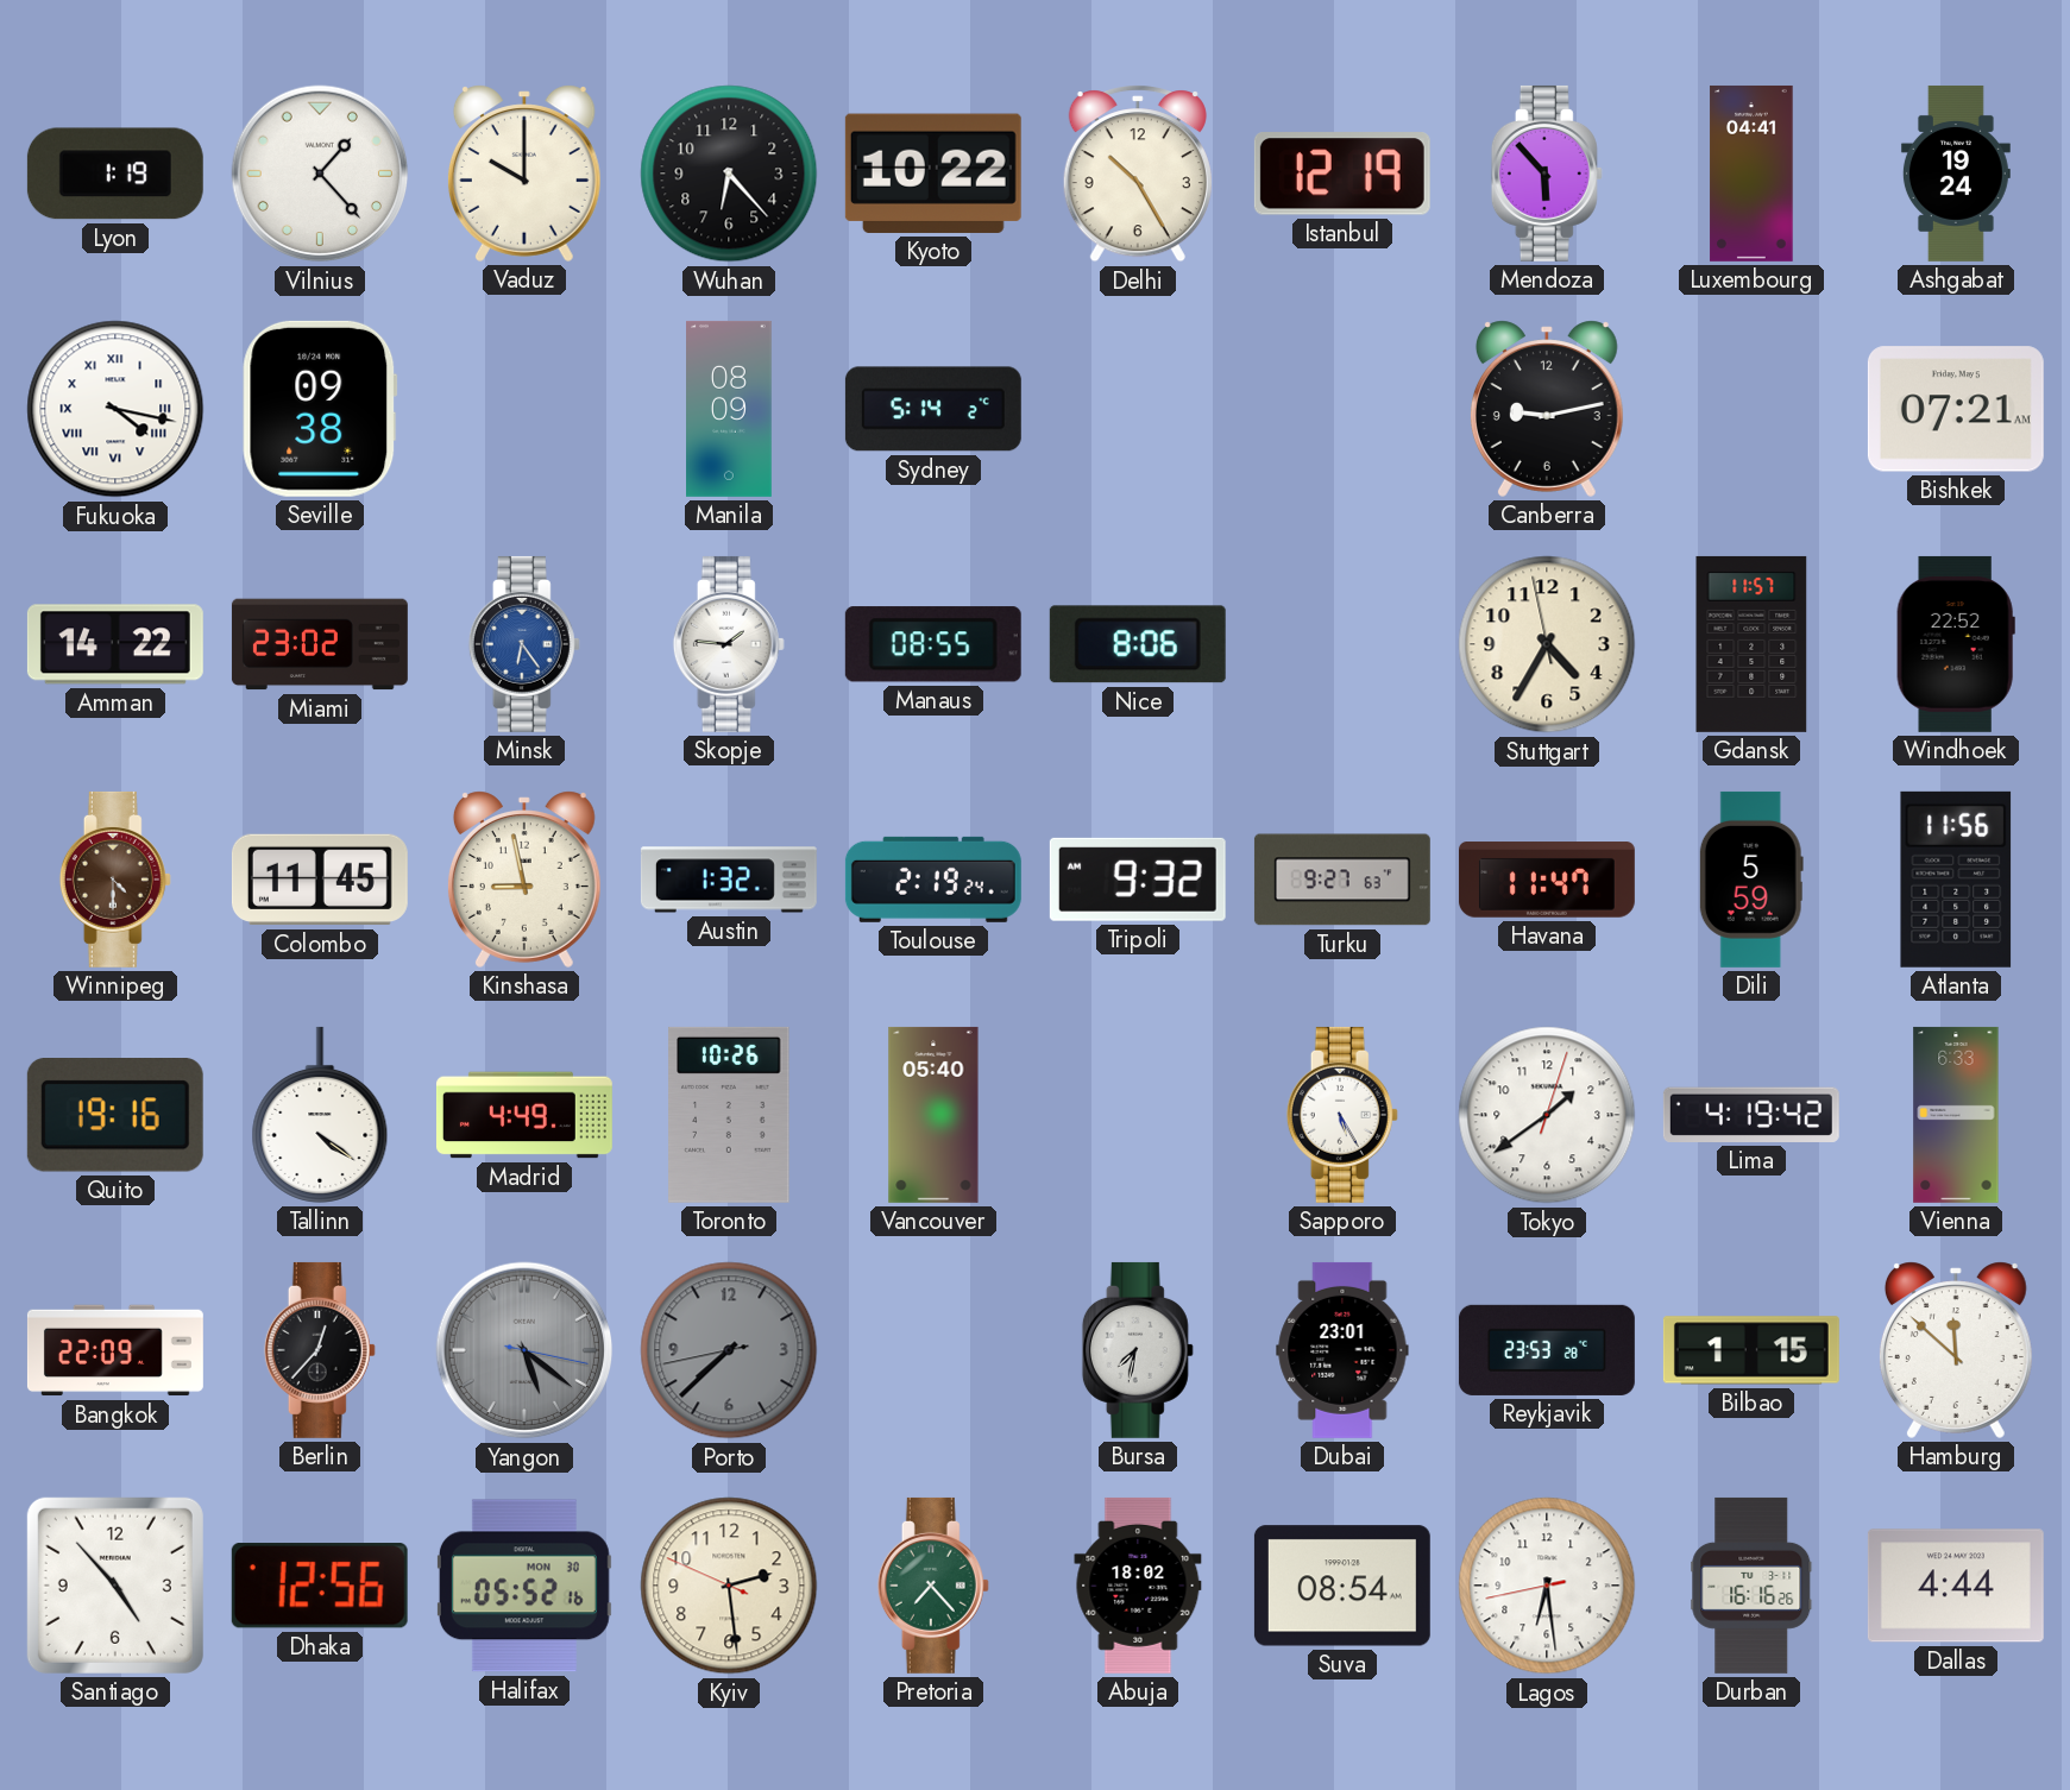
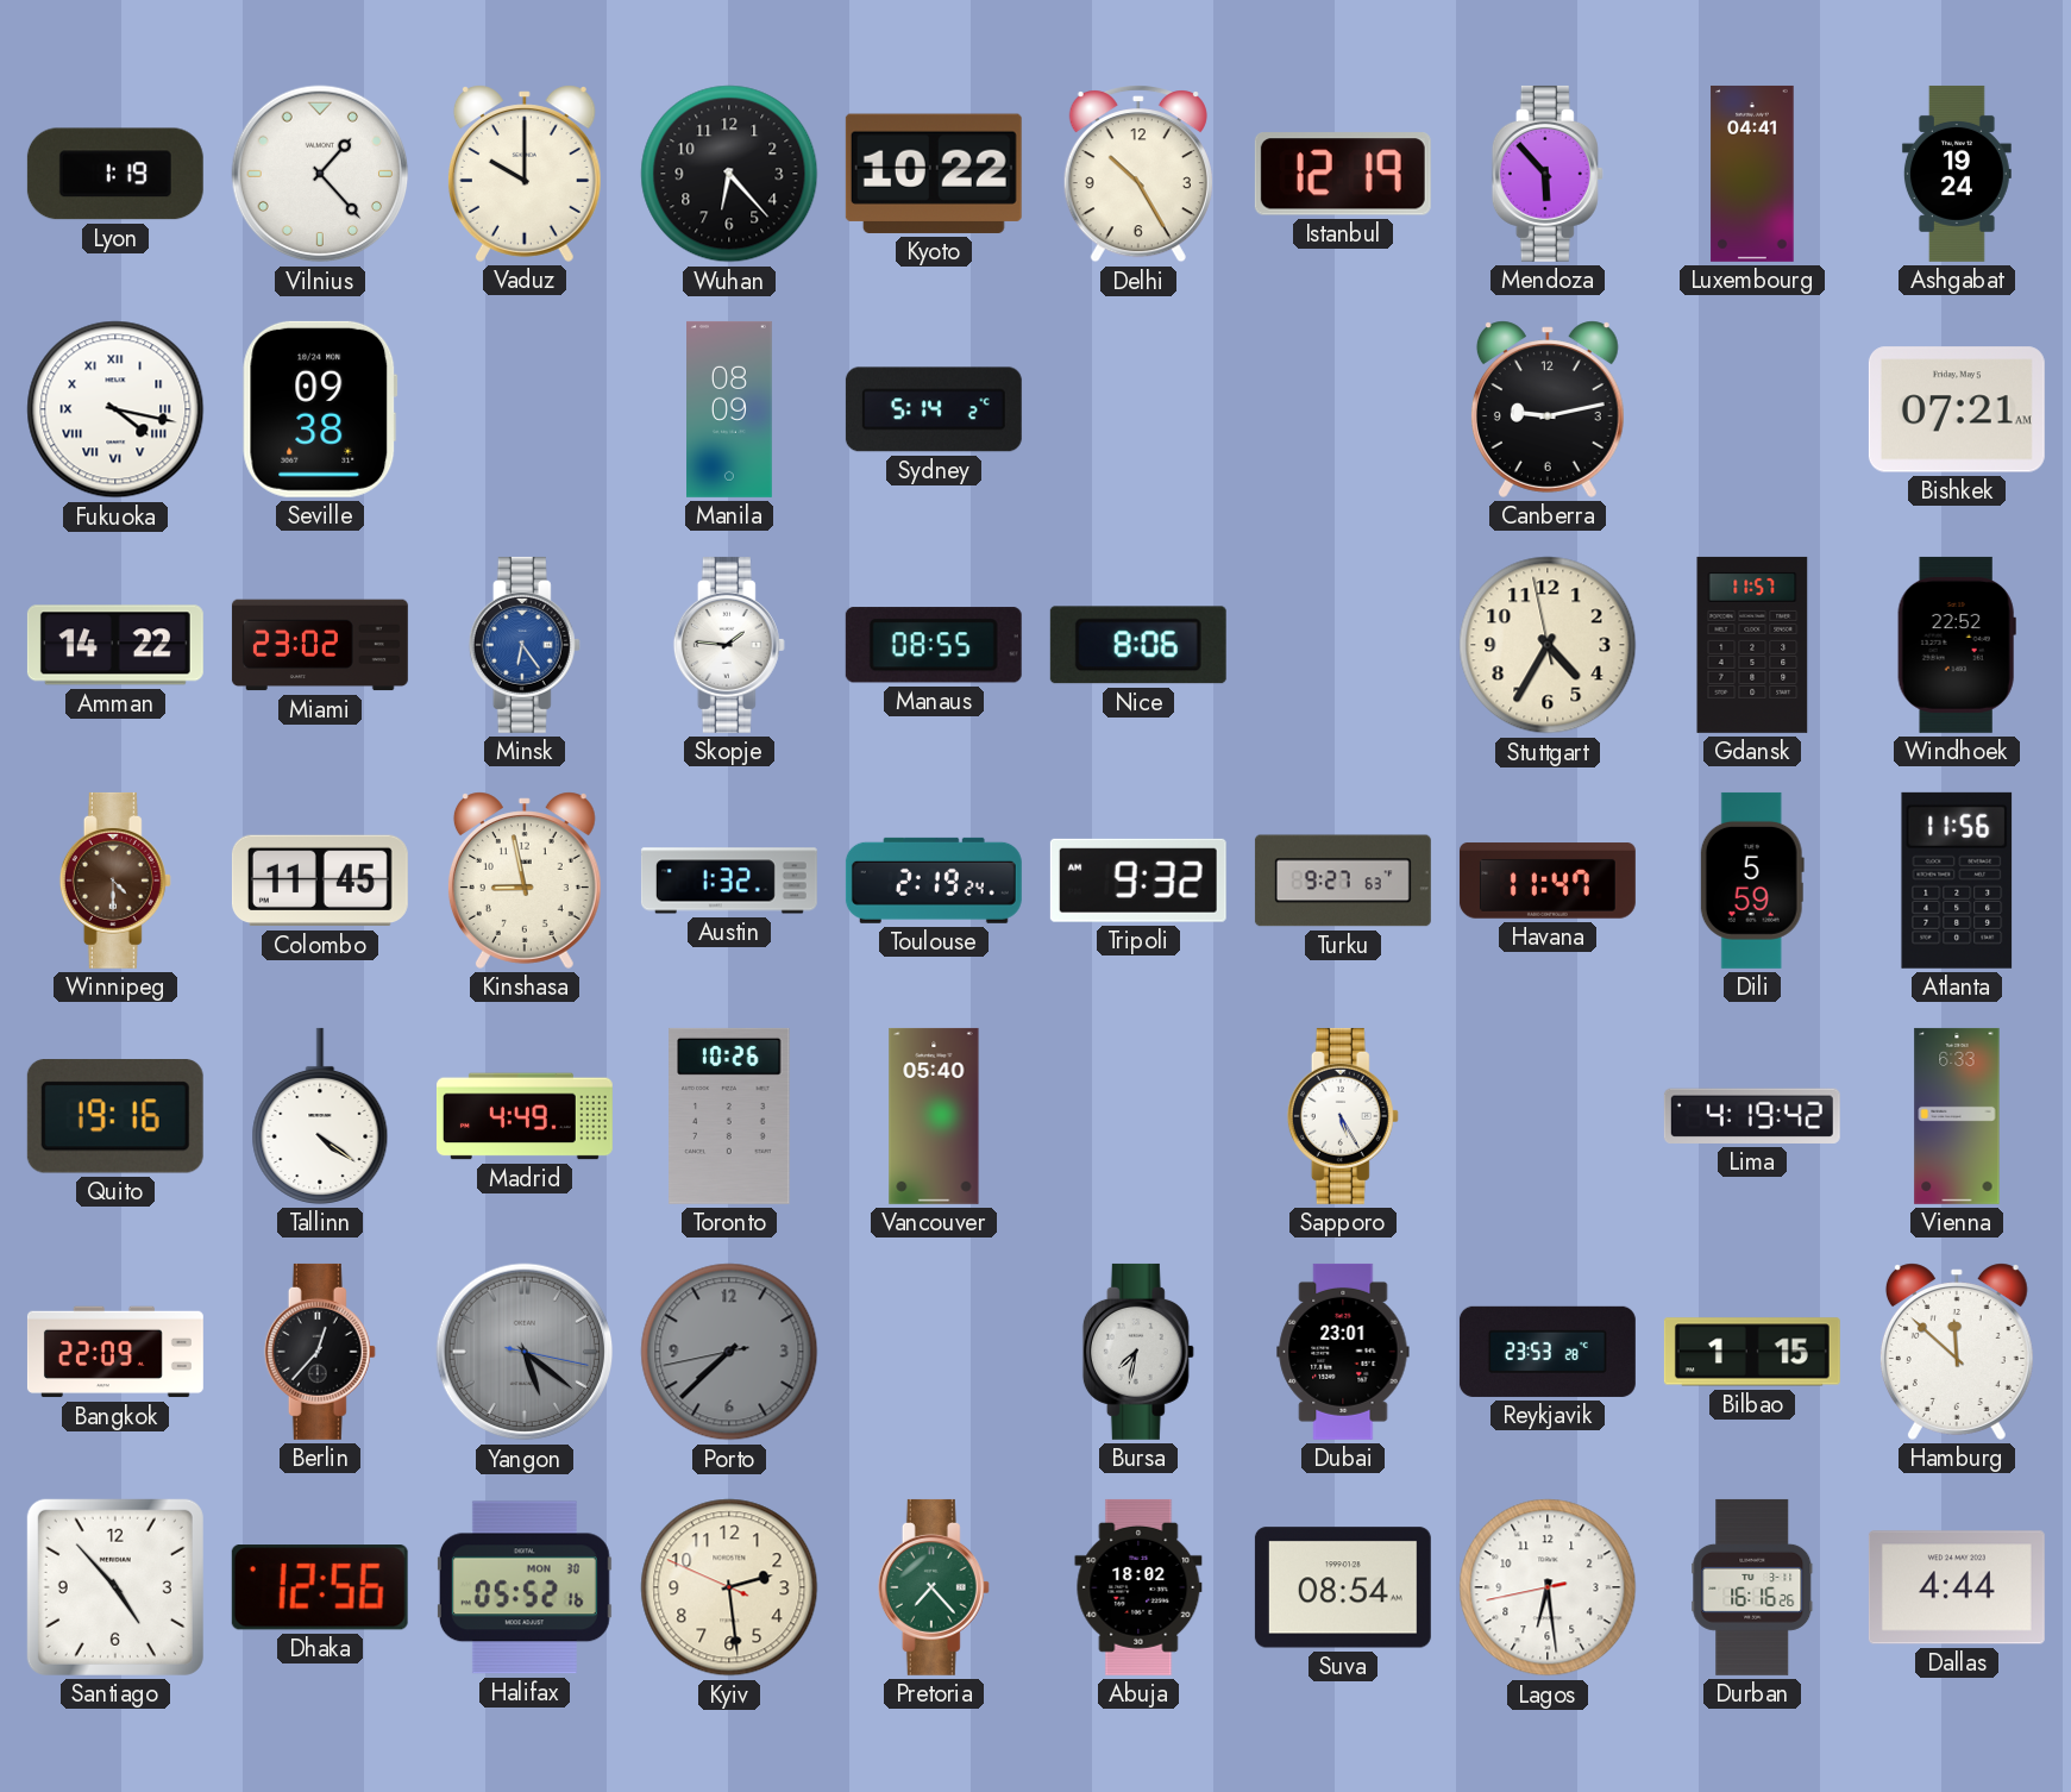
Tokyo: 1:39 -> none
